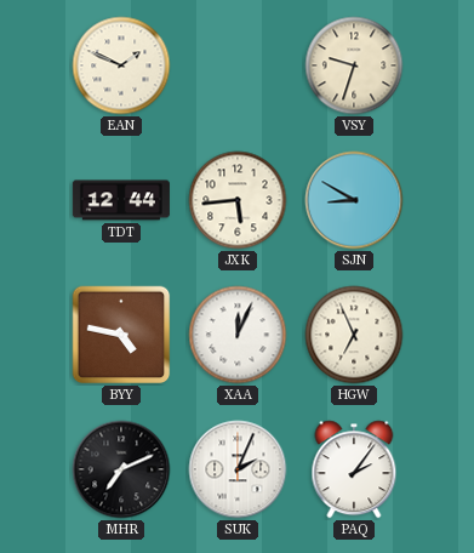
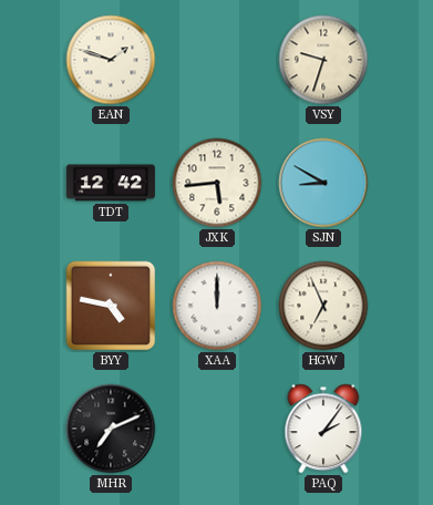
EAN: 1:49 -> 1:48
TDT: 12:44 -> 12:42
XAA: 12:04 -> 12:00
SUK: 2:04 -> none
